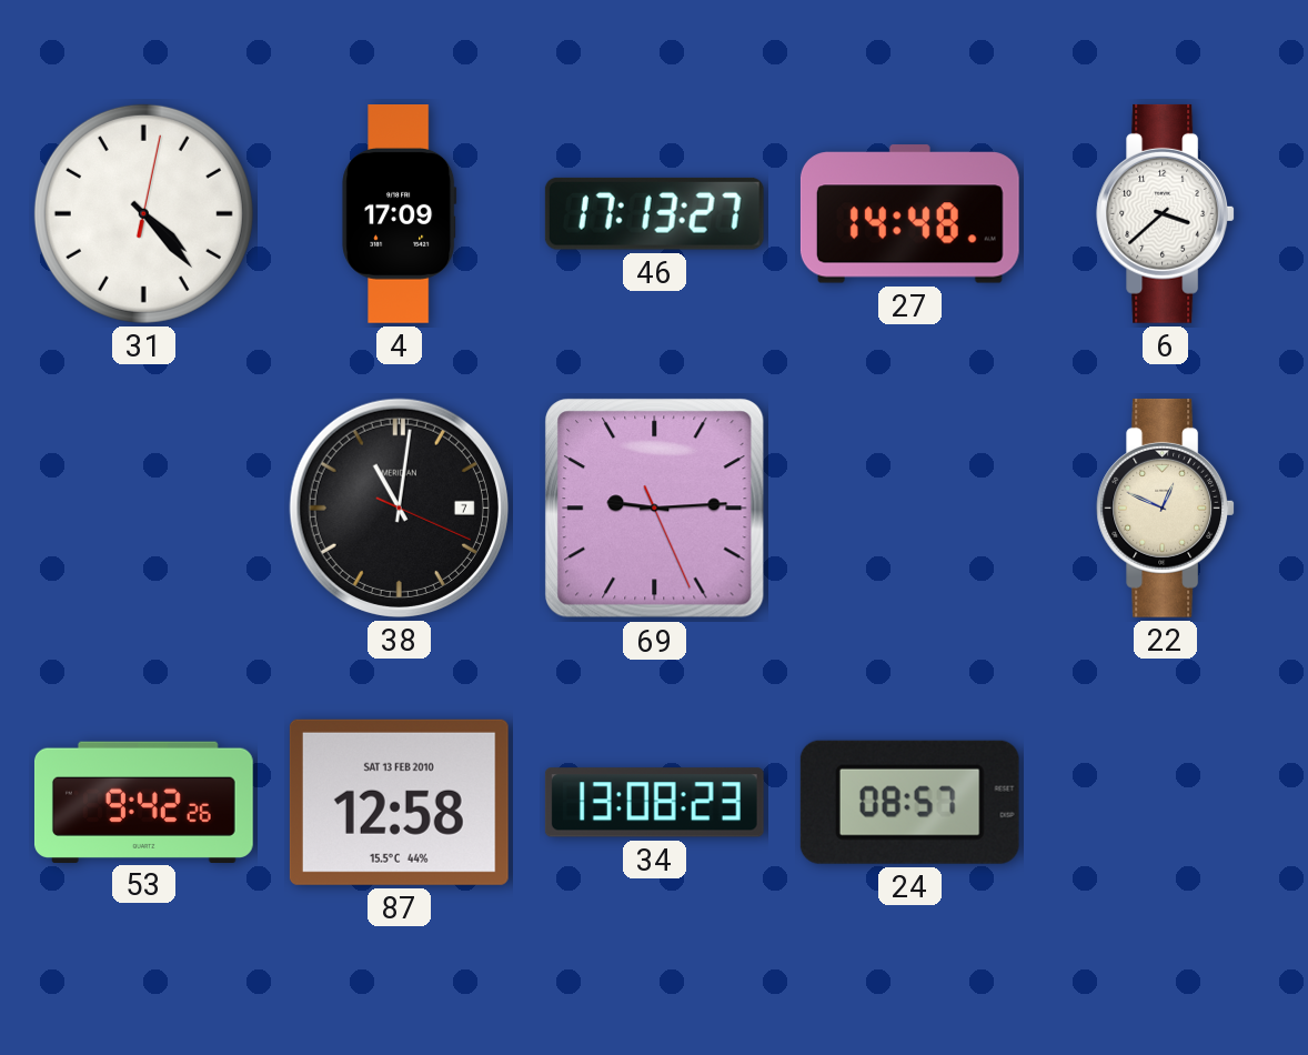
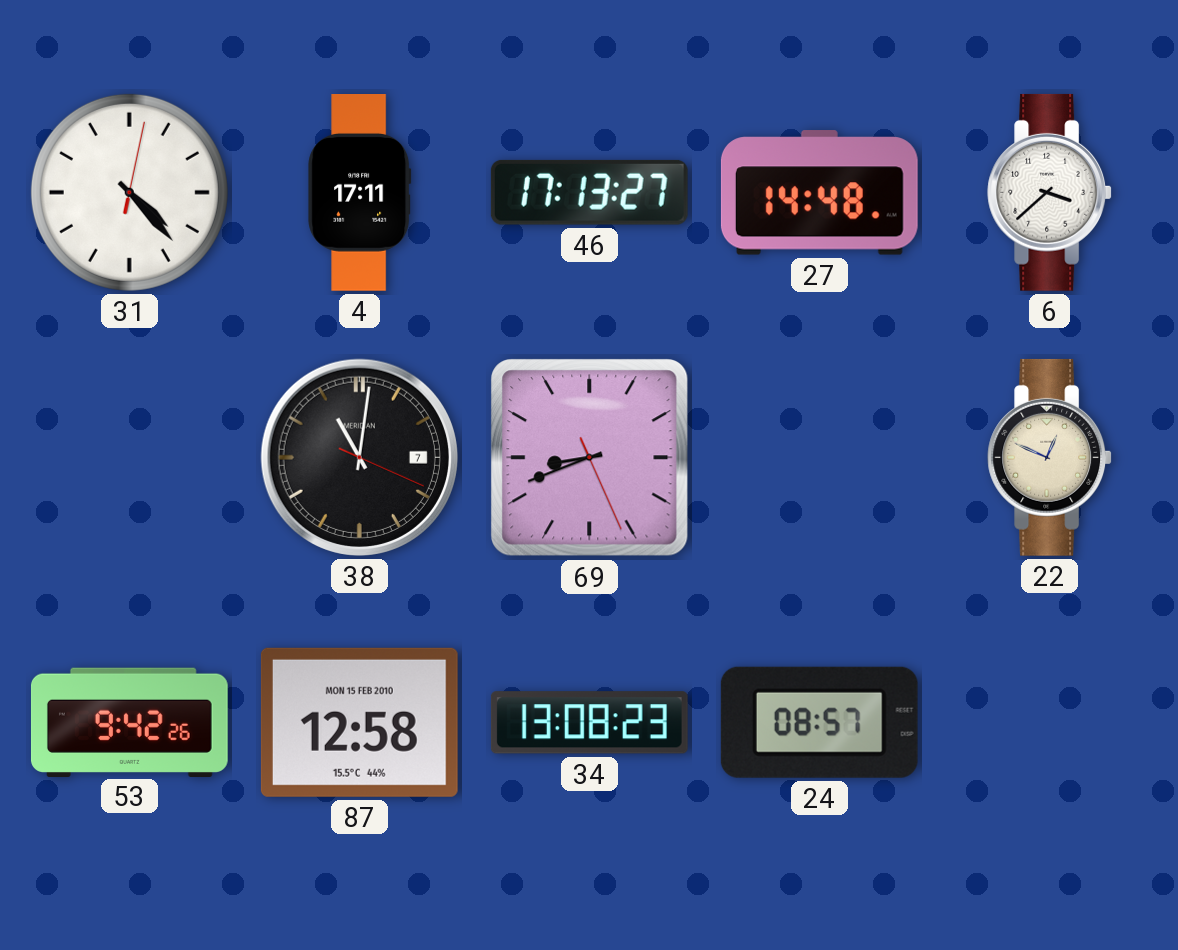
4: 17:09 -> 17:11
69: 9:14 -> 8:41
87 date: SAT 13 FEB 2010 -> MON 15 FEB 2010
